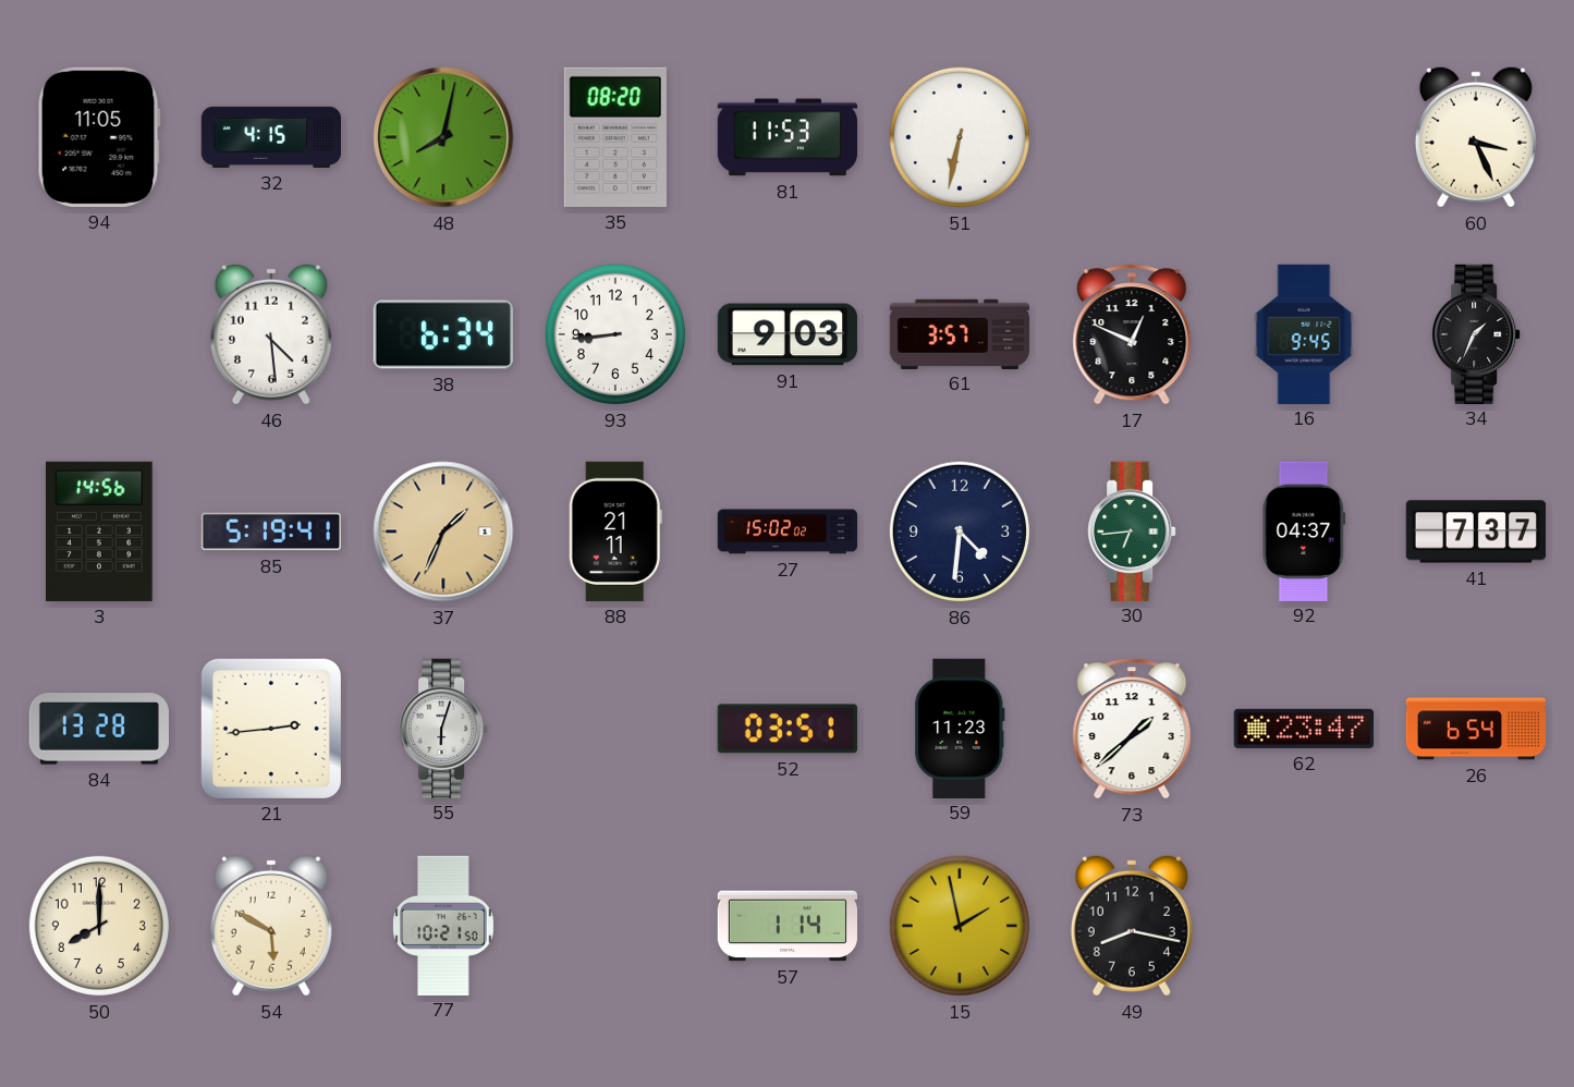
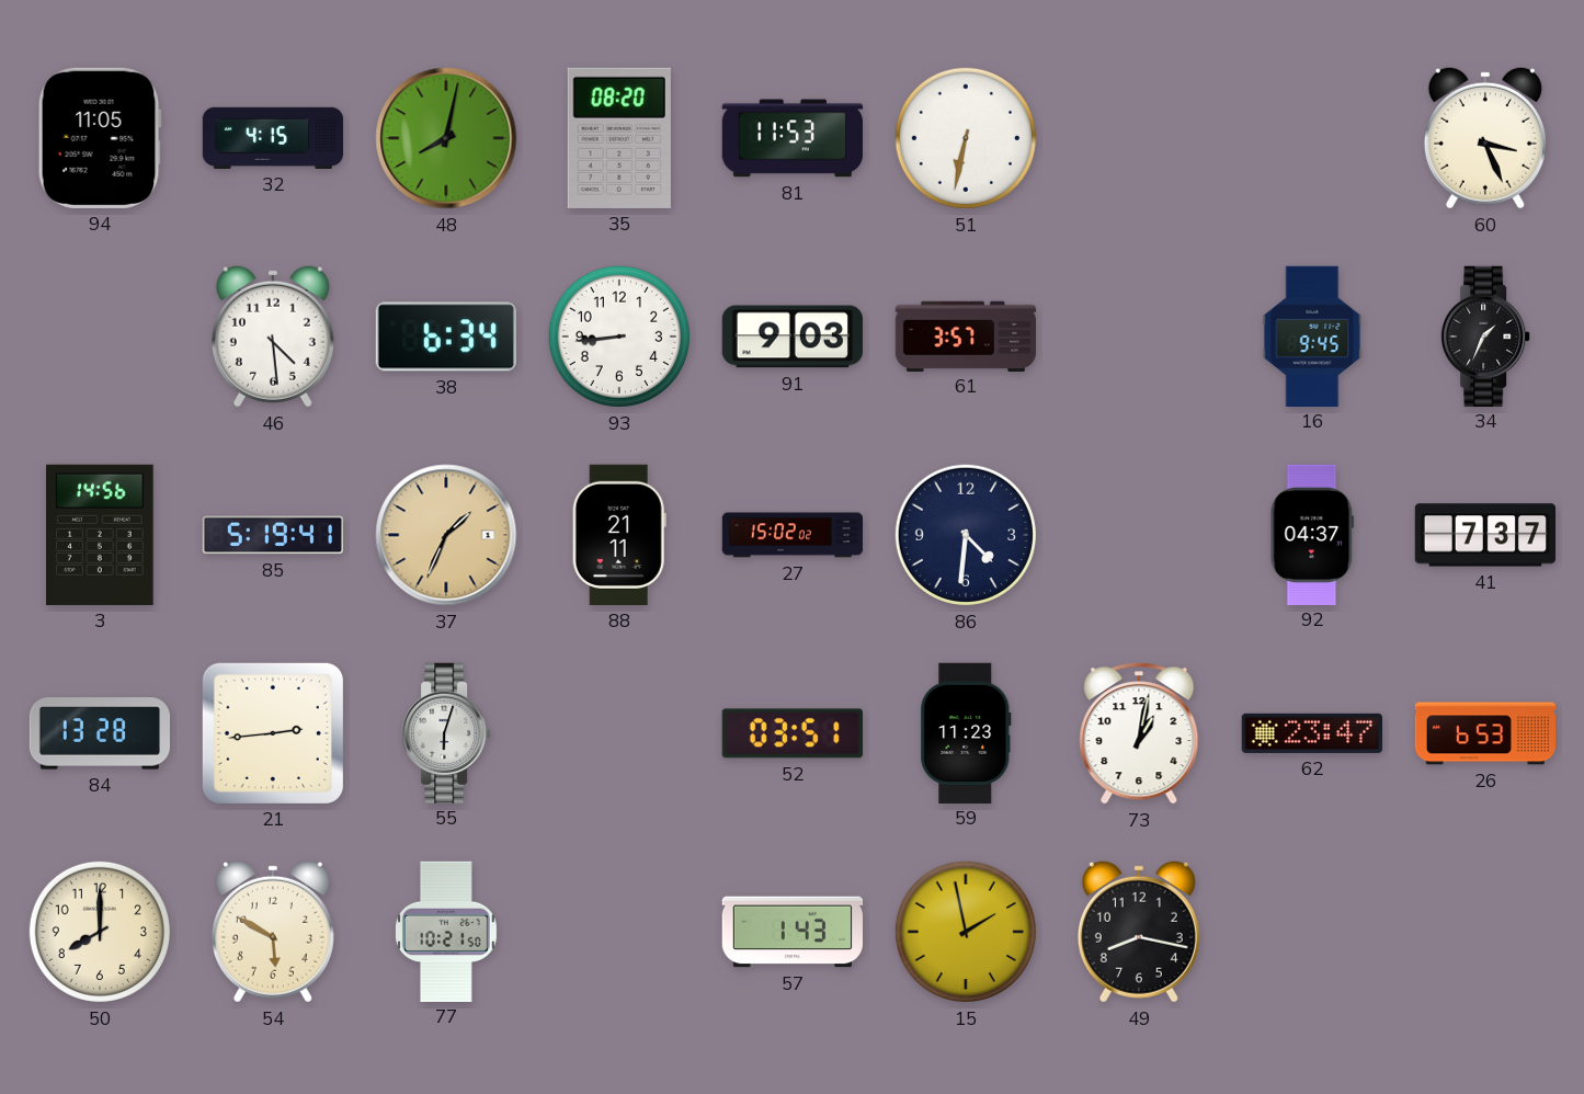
17: 12:49 -> none
30: 6:44 -> none
73: 1:38 -> 1:02
26: 6:54 -> 6:53
57: 1:14 -> 1:43
